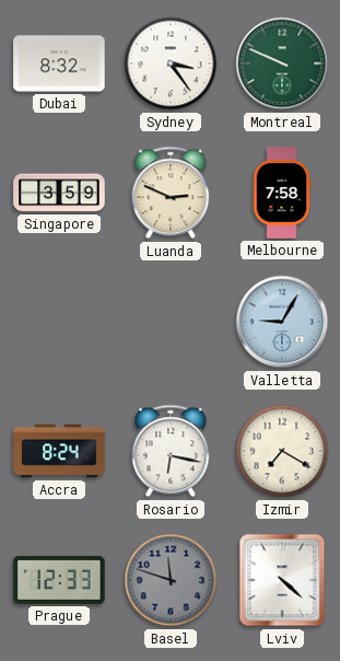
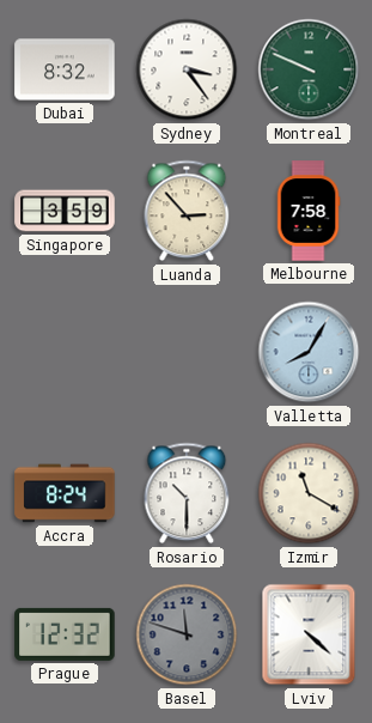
Luanda: 2:49 -> 2:53
Valletta: 9:05 -> 8:05
Rosario: 6:17 -> 10:30
Izmir: 7:20 -> 11:20
Prague: 12:33 -> 12:32
